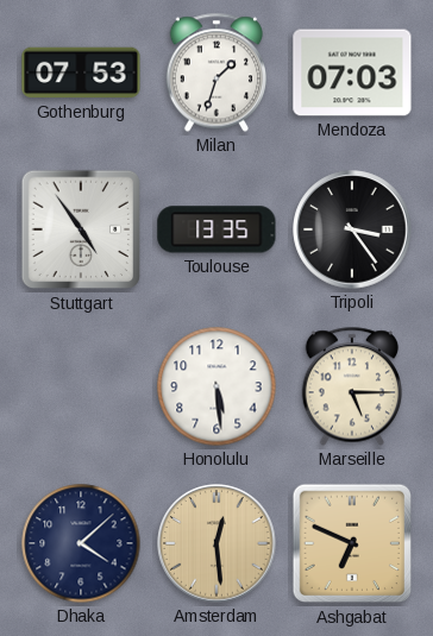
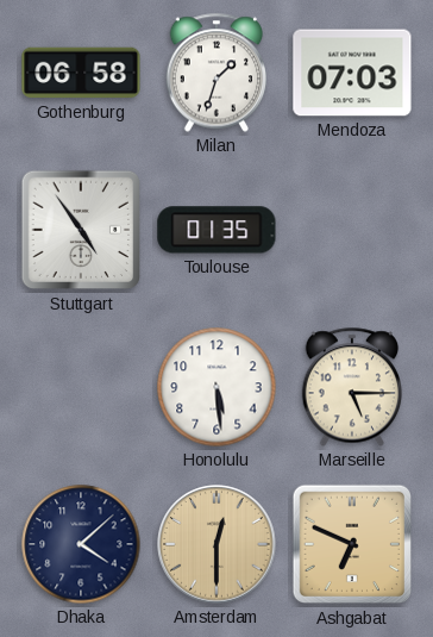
Gothenburg: 07:53 -> 06:58
Toulouse: 13:35 -> 01:35
Tripoli: 3:24 -> none
Amsterdam: 12:29 -> 12:30
